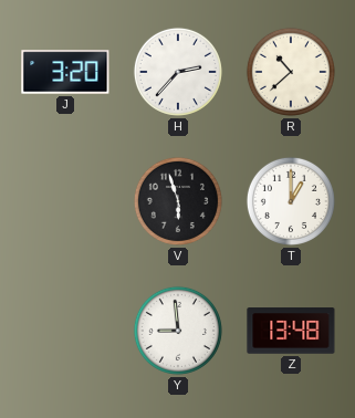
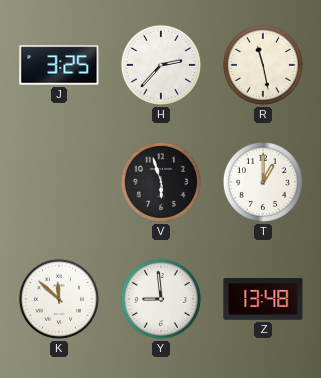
J: 3:20 -> 3:25
R: 10:38 -> 11:28
K: none -> 11:52
